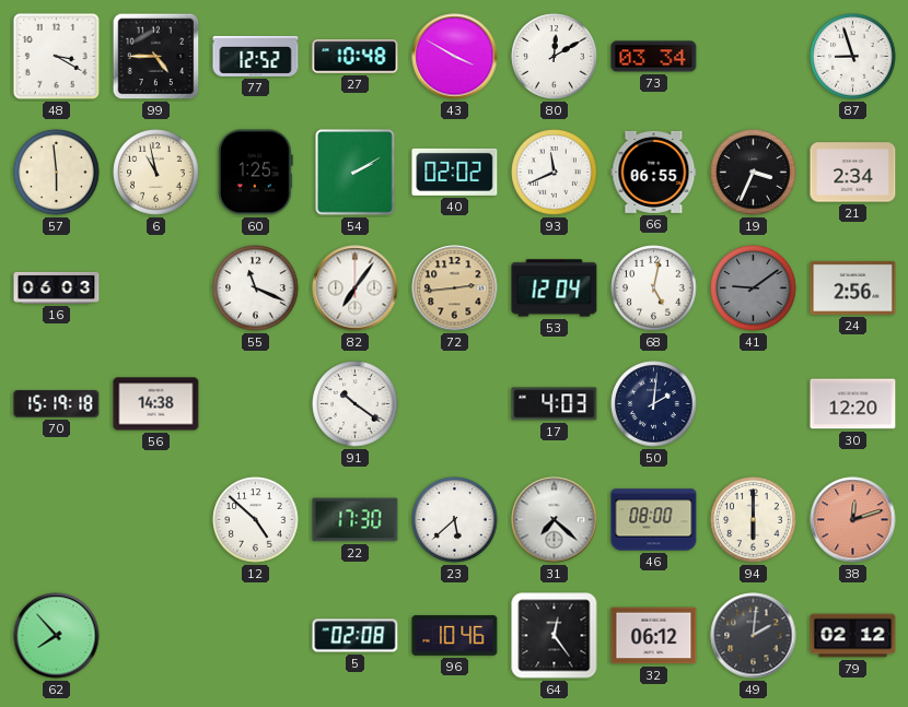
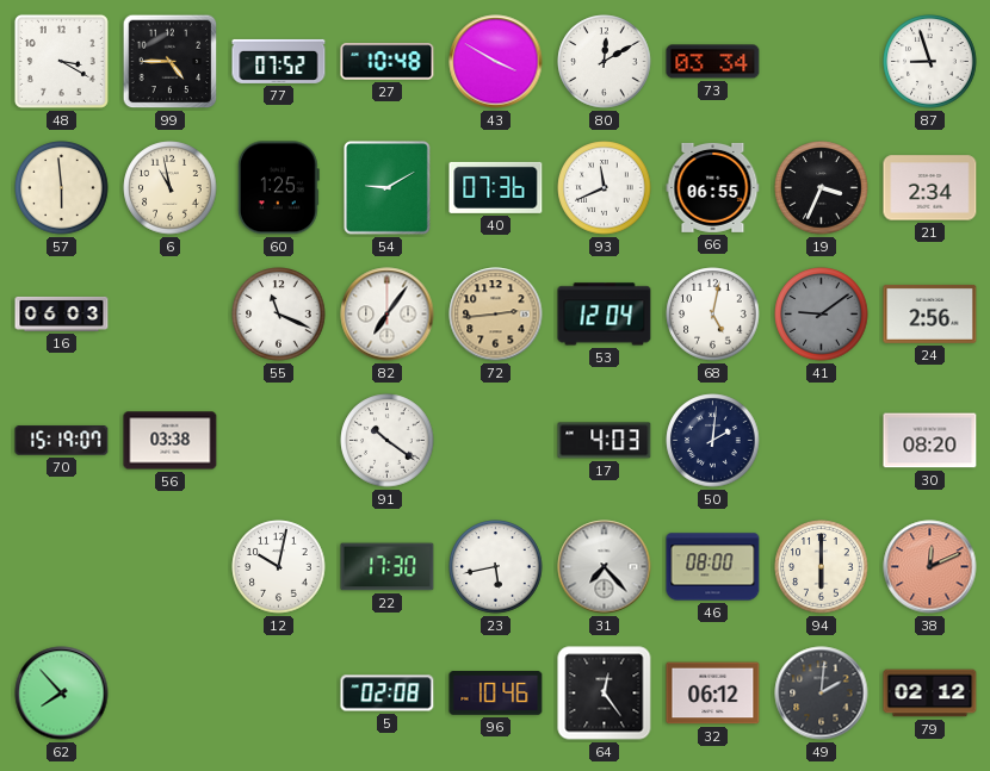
77: 12:52 -> 07:52
54: 2:10 -> 9:10
40: 02:02 -> 07:36
70: 15:19:18 -> 15:19:07
56: 14:38 -> 03:38
30: 12:20 -> 08:20
12: 4:52 -> 10:02
23: 5:38 -> 5:43
31: 7:22 -> 7:23
38: 12:12 -> 12:11
